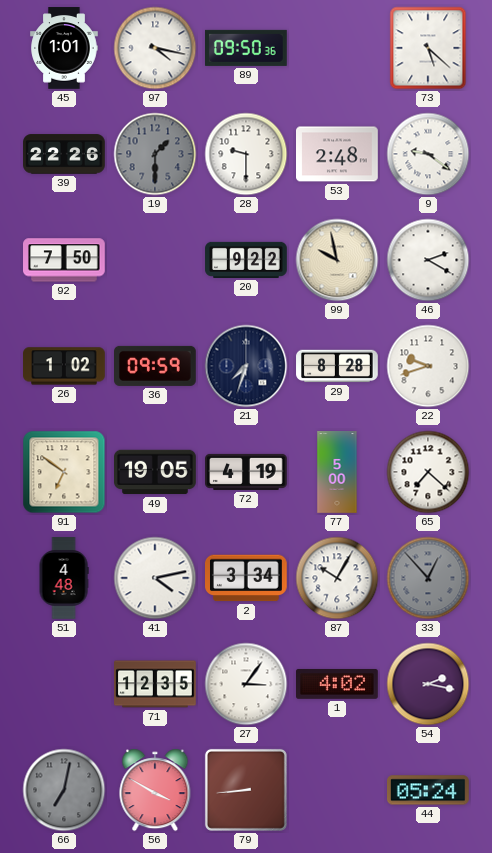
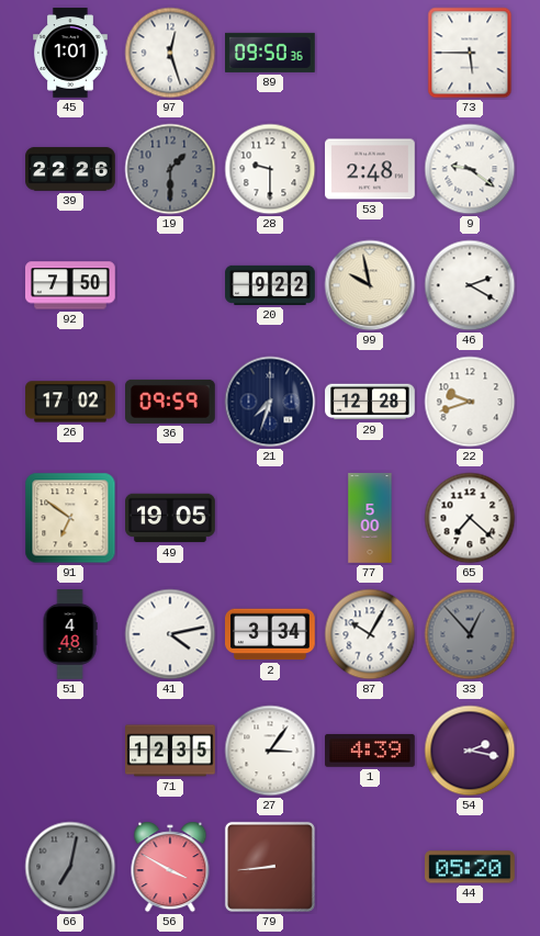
97: 4:17 -> 12:27
73: 5:22 -> 5:45
26: 1:02 -> 17:02
29: 8:28 -> 12:28
72: 4:19 -> none
1: 4:02 -> 4:39
44: 05:24 -> 05:20
